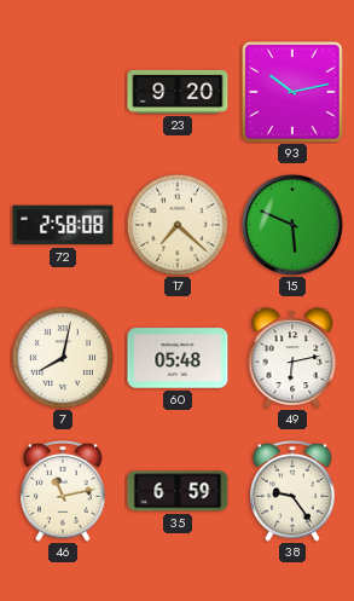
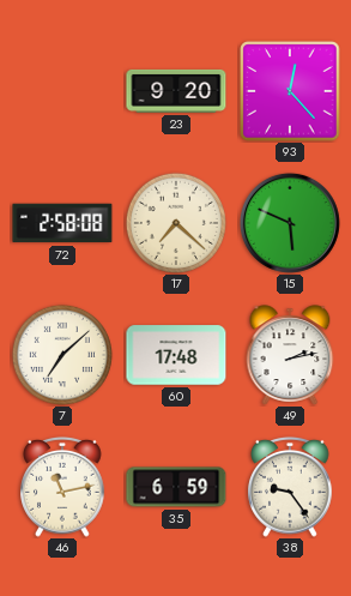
93: 10:13 -> 12:23
7: 8:02 -> 7:08
60: 05:48 -> 17:48
49: 6:13 -> 2:13
